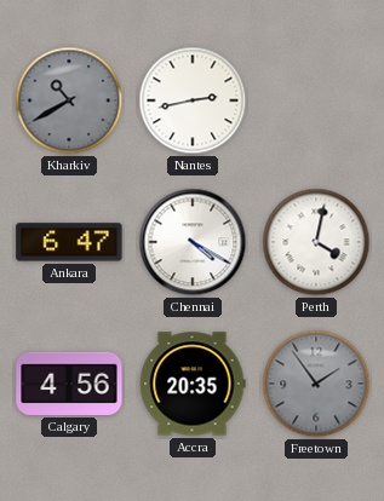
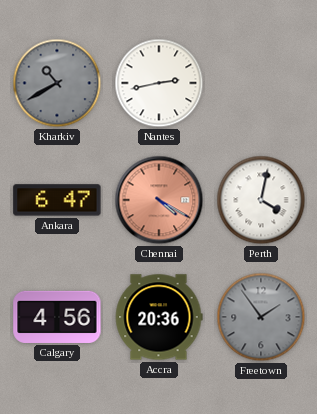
Chennai dial: white -> salmon
Accra: 20:35 -> 20:36
